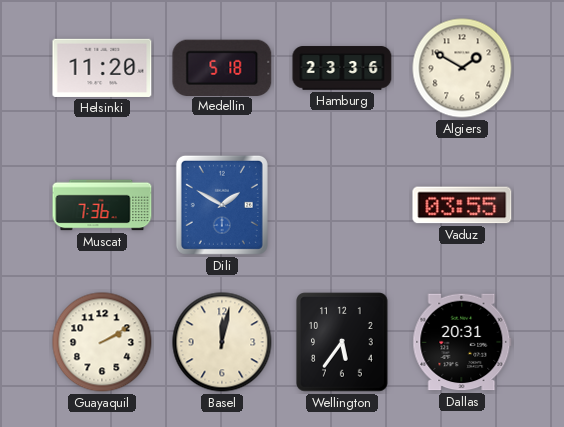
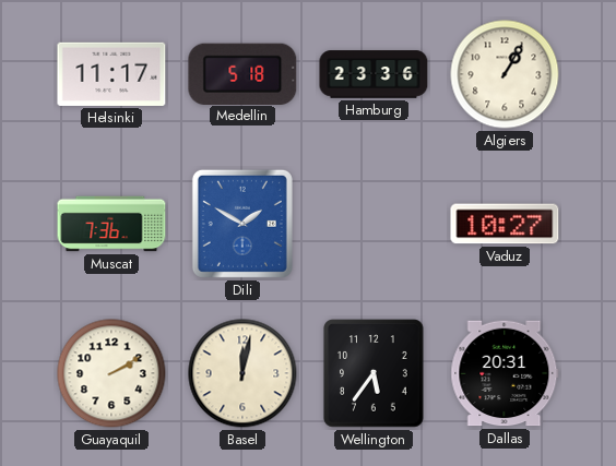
Helsinki: 11:20 -> 11:17
Algiers: 1:50 -> 1:05
Vaduz: 03:55 -> 10:27
